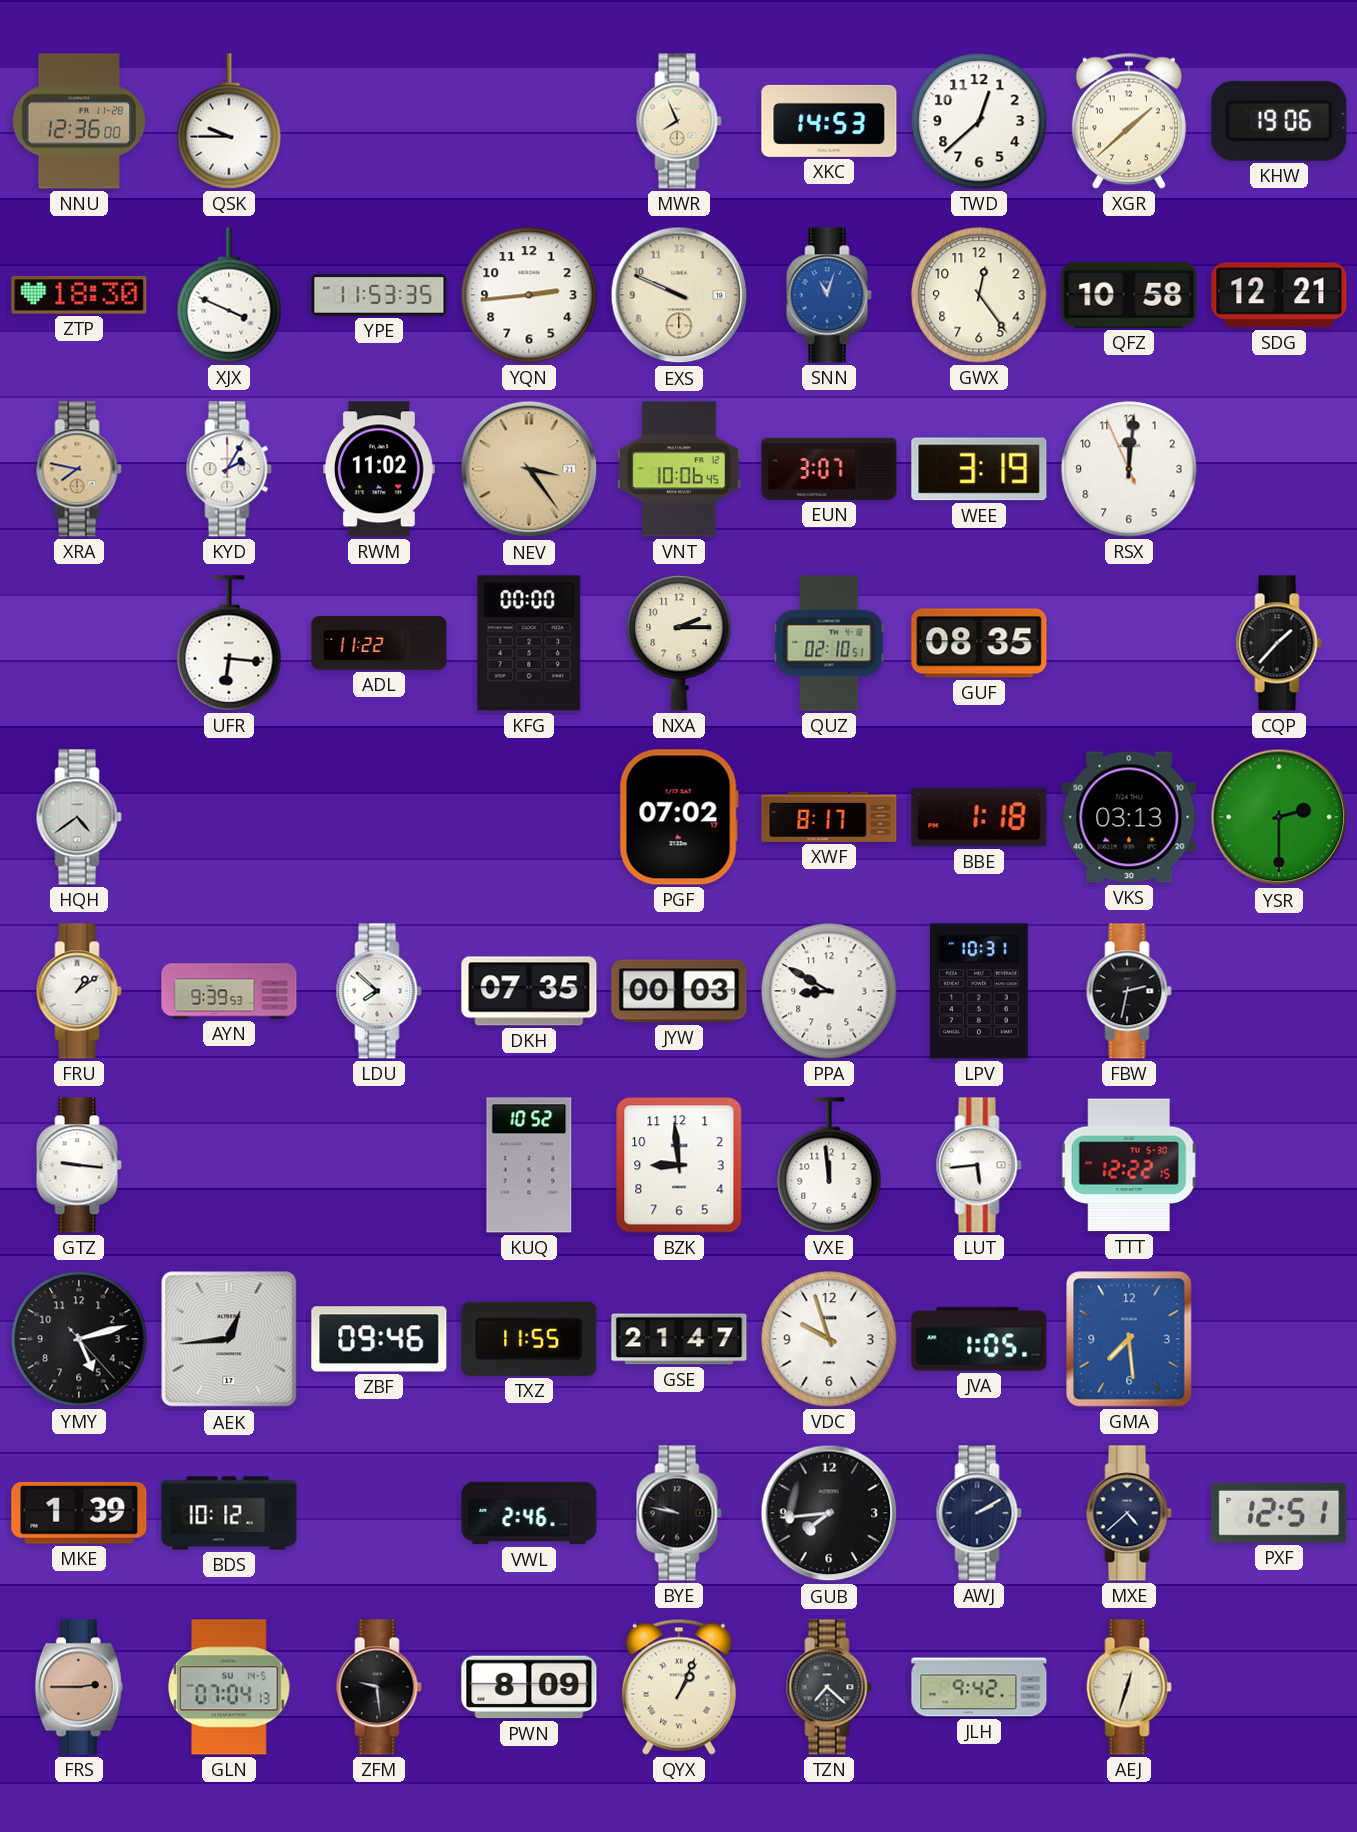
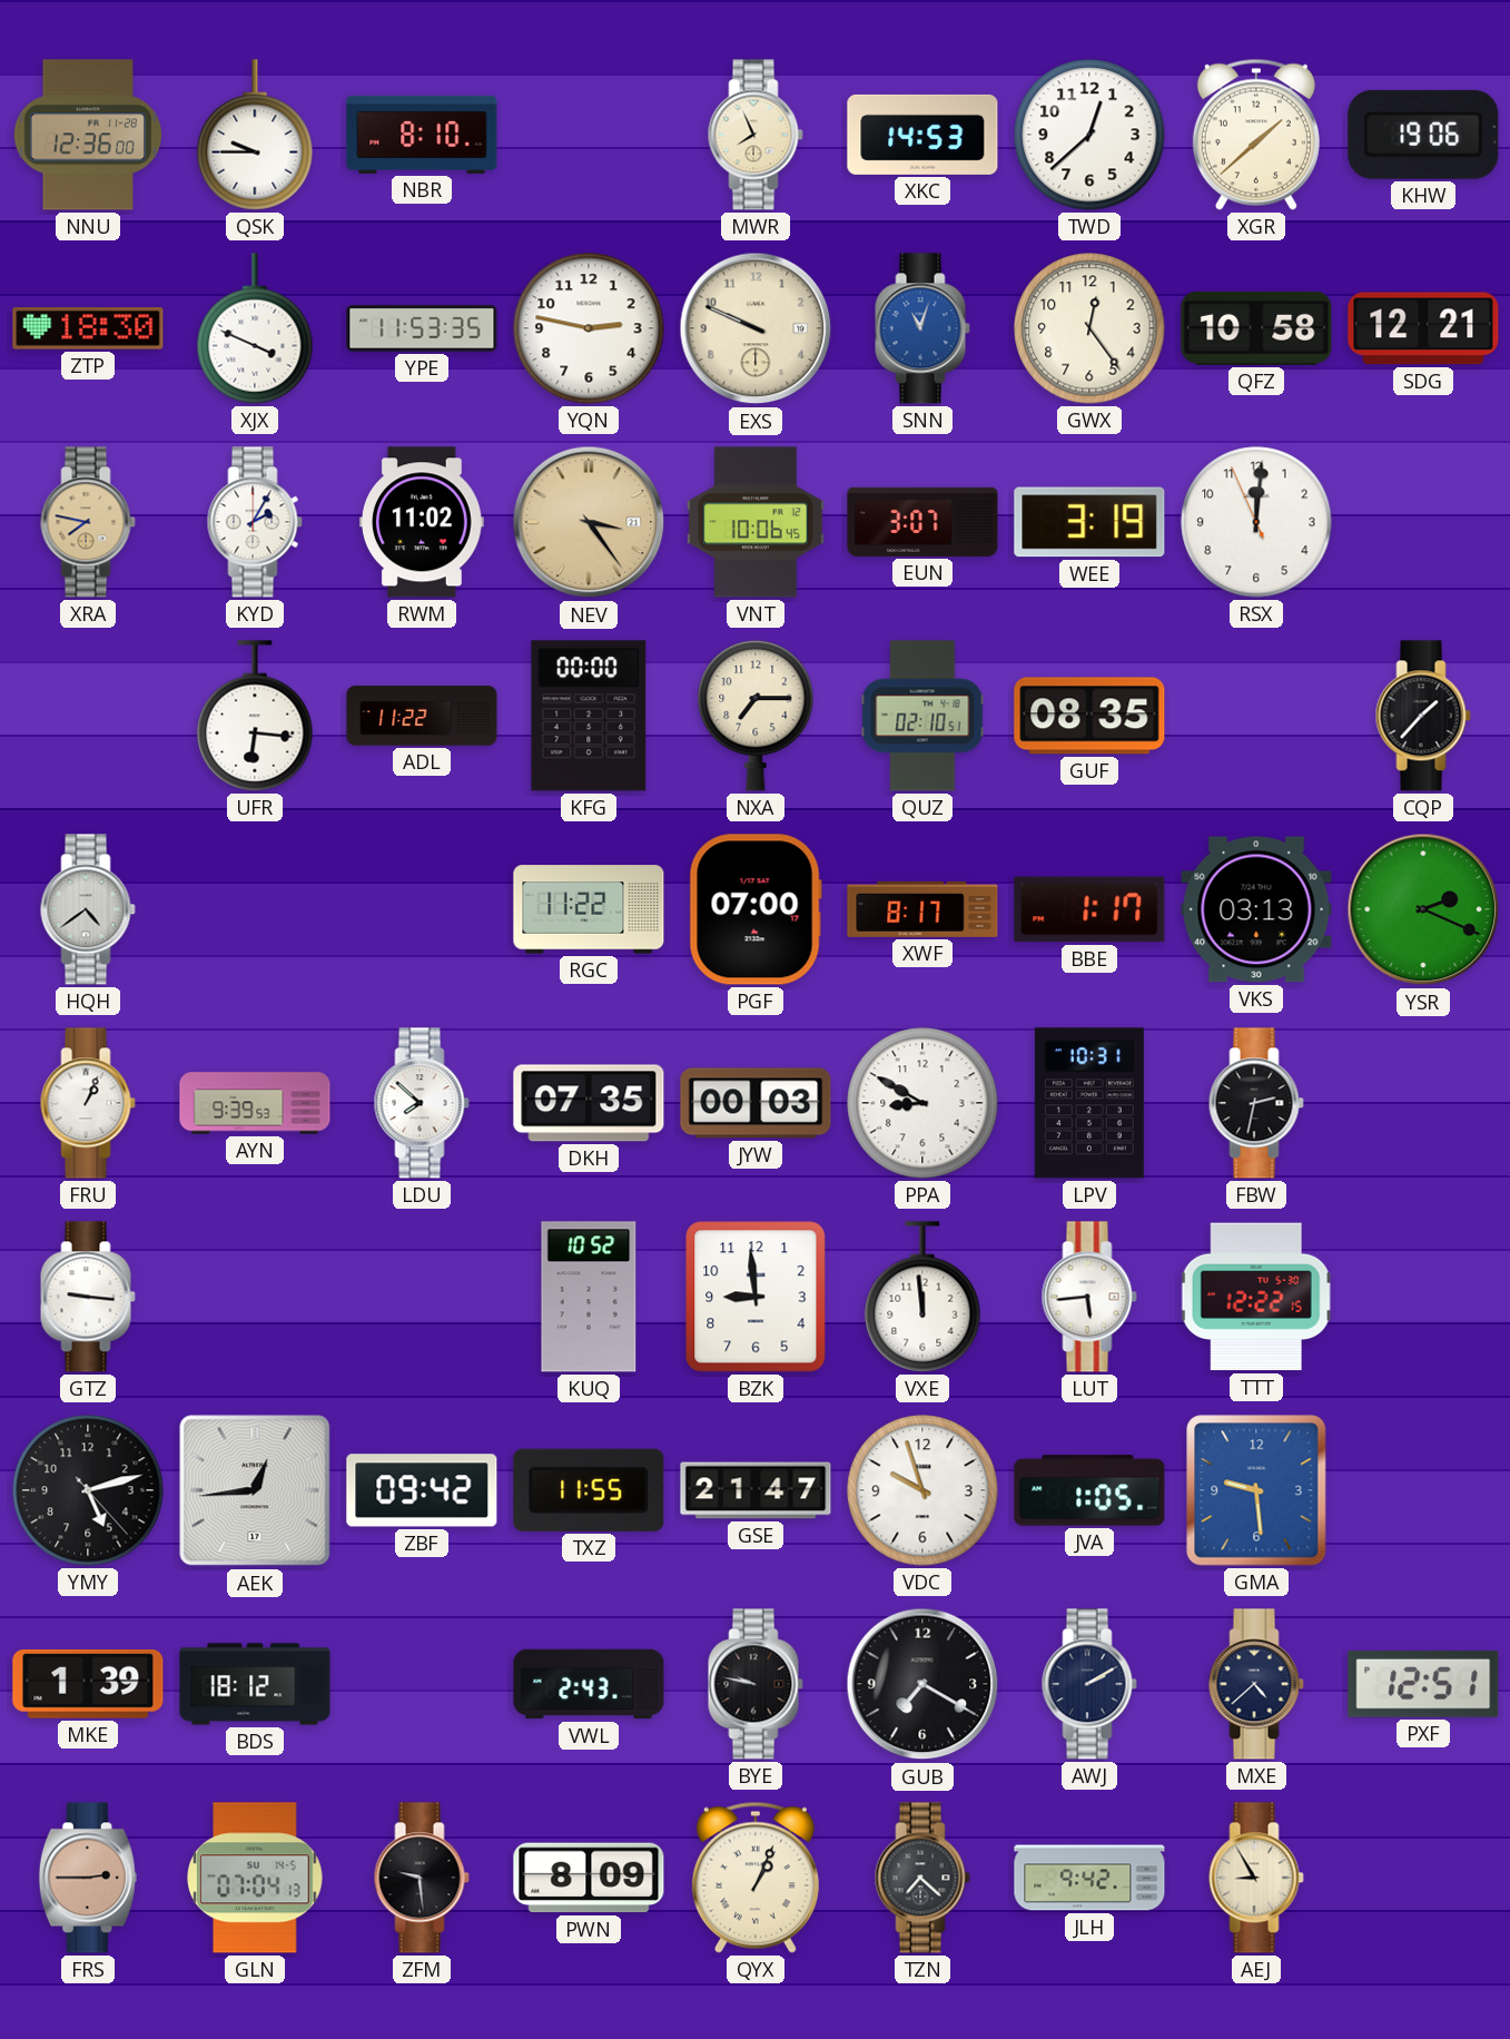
NBR: none -> 8:10
YQN: 2:44 -> 2:47
NXA: 2:15 -> 7:15
RGC: none -> 11:22
PGF: 07:02 -> 07:00
BBE: 1:18 -> 1:17
YSR: 2:30 -> 2:19
FRU: 1:09 -> 1:04
ZBF: 09:46 -> 09:42
GMA: 7:29 -> 9:29
BDS: 10:12 -> 18:12
VWL: 2:46 -> 2:43
GUB: 7:44 -> 7:20
AEJ: 12:33 -> 8:55
